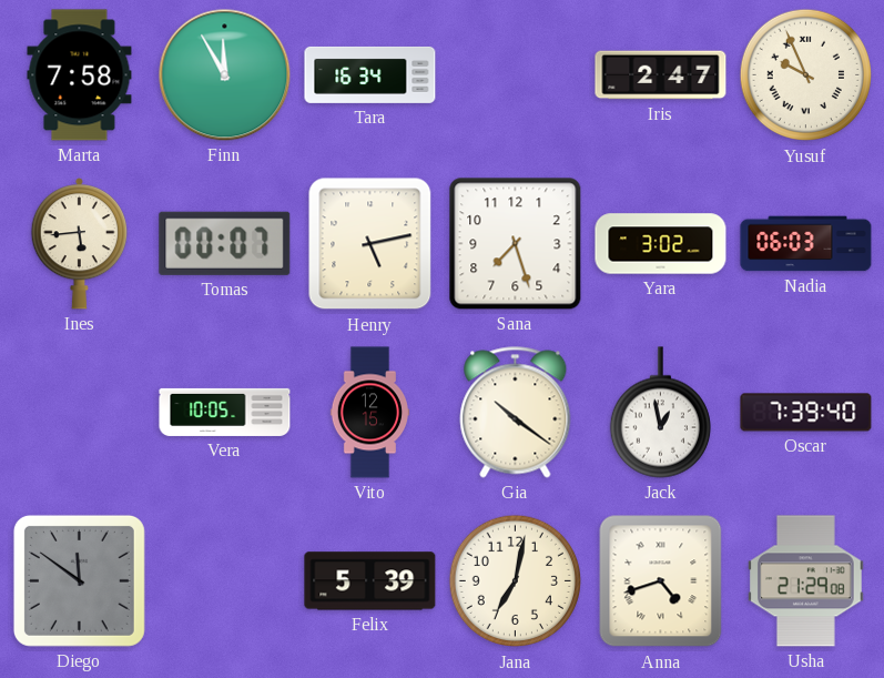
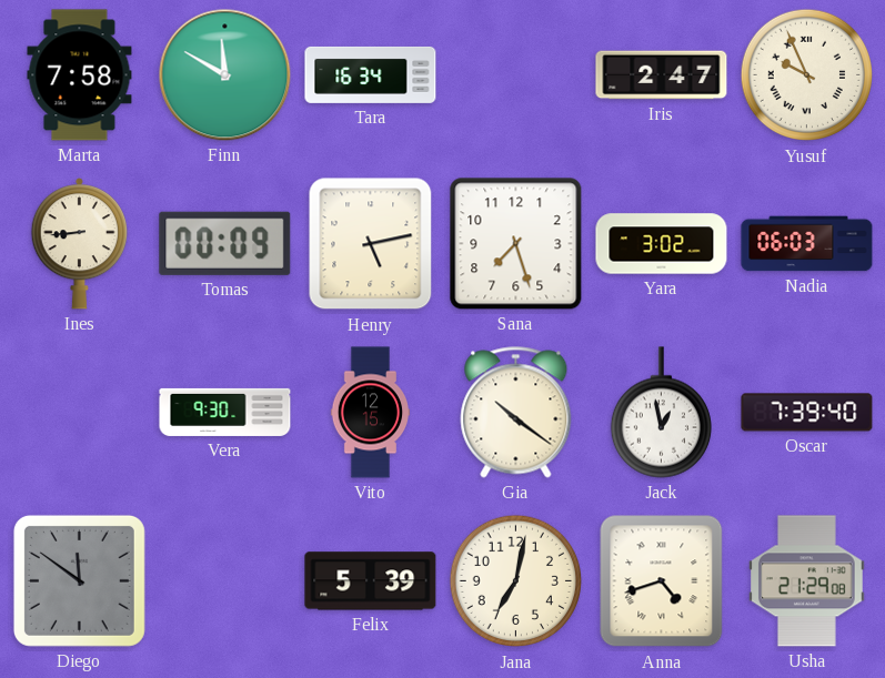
Finn: 11:55 -> 11:50
Ines: 5:44 -> 8:44
Tomas: 00:07 -> 00:09
Vera: 10:05 -> 9:30
